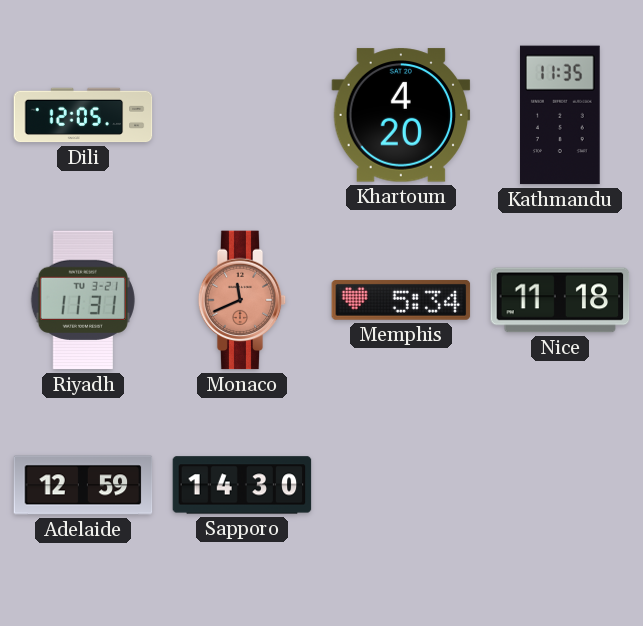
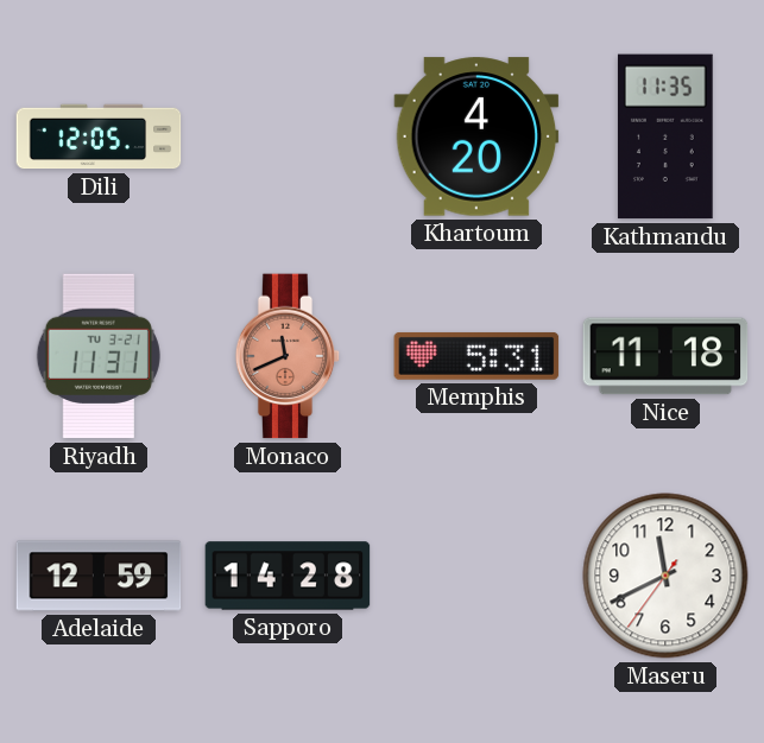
Memphis: 5:34 -> 5:31
Sapporo: 14:30 -> 14:28
Maseru: none -> 11:40
